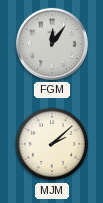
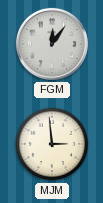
MJM: 2:08 -> 2:59
